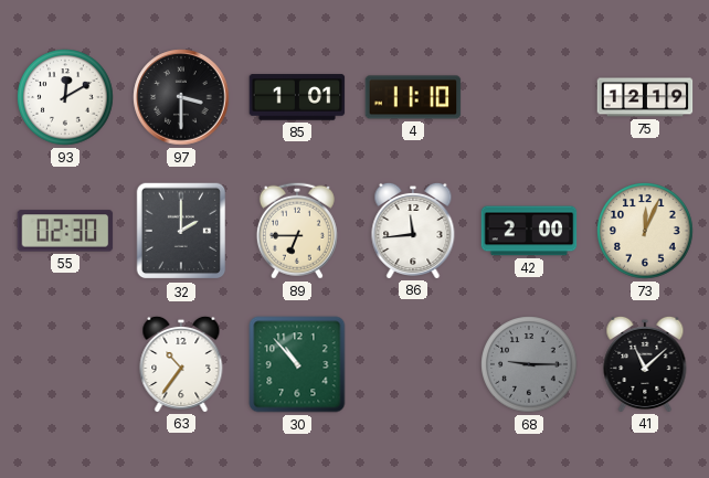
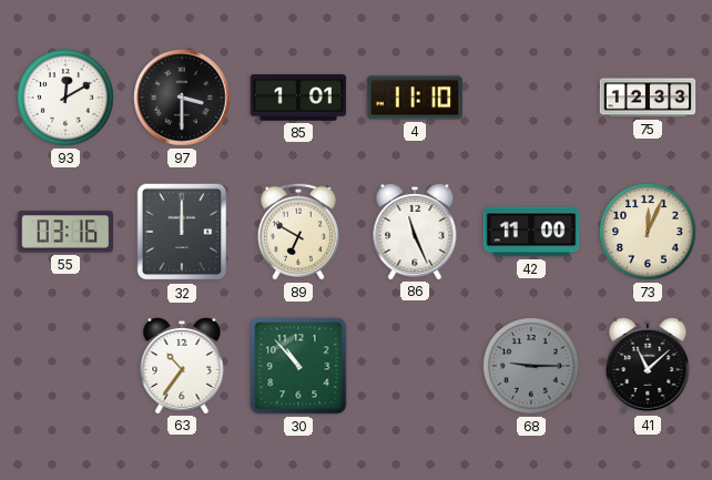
75: 12:19 -> 12:33
55: 02:30 -> 03:16
32: 2:00 -> 12:00
89: 6:45 -> 6:50
86: 11:44 -> 11:26
42: 2:00 -> 11:00
